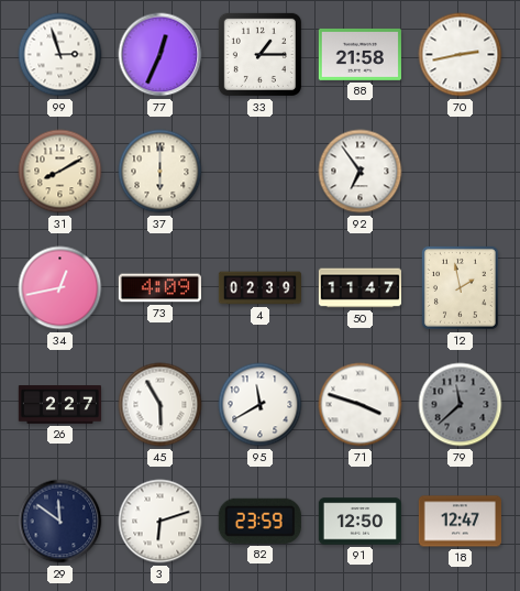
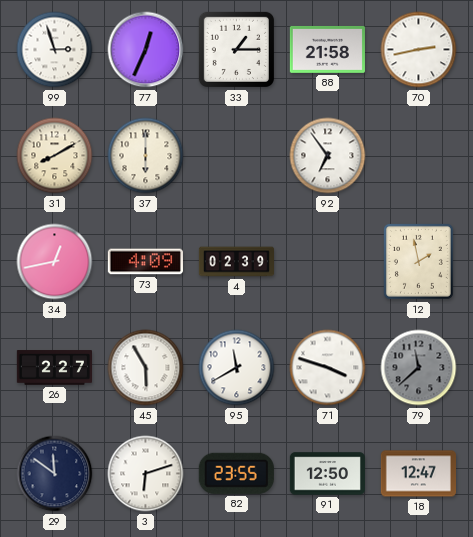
50: 11:47 -> none
82: 23:59 -> 23:55
